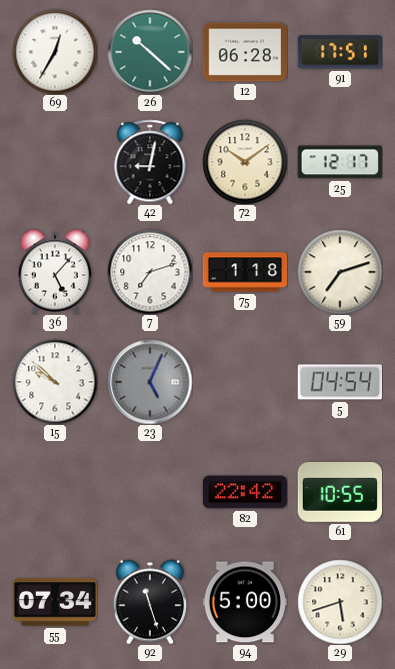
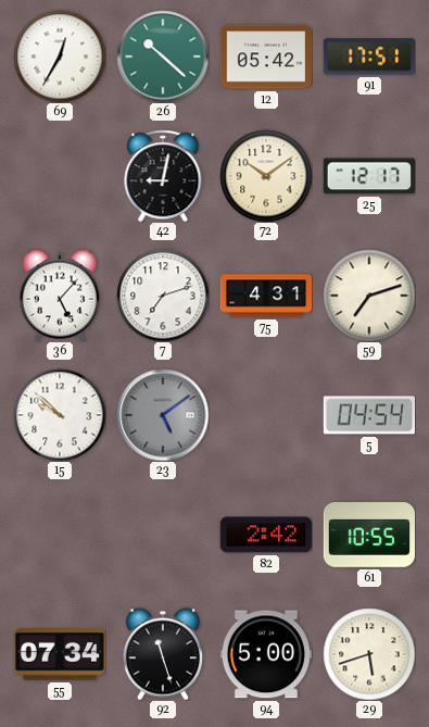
12: 06:28 -> 05:42
75: 1:18 -> 4:31
23: 5:04 -> 5:09
82: 22:42 -> 2:42
